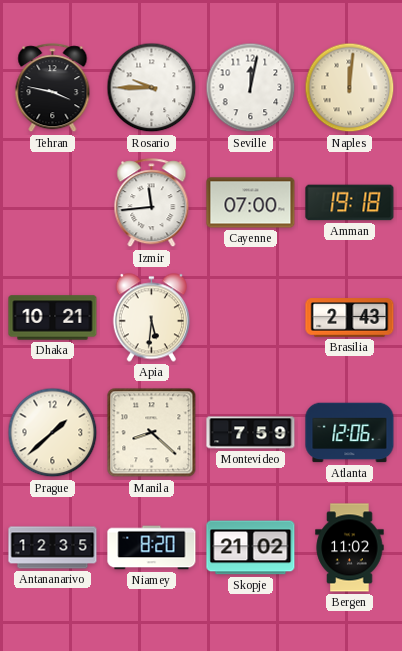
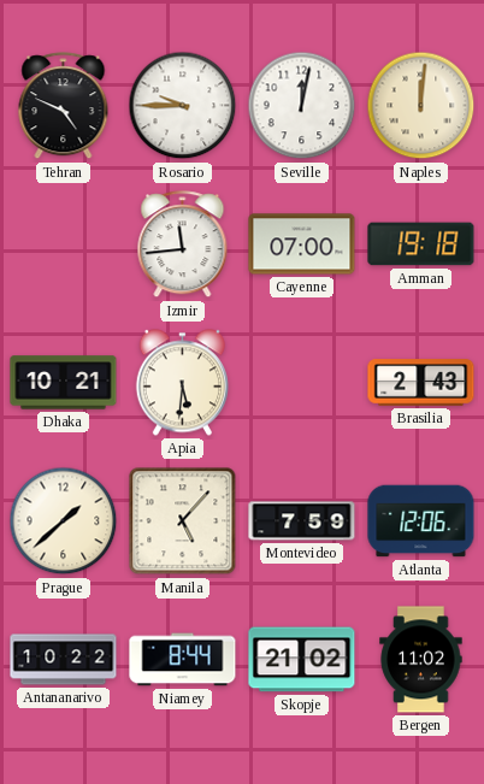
Tehran: 3:47 -> 4:49
Manila: 8:22 -> 5:07
Antananarivo: 12:35 -> 10:22
Niamey: 8:20 -> 8:44
